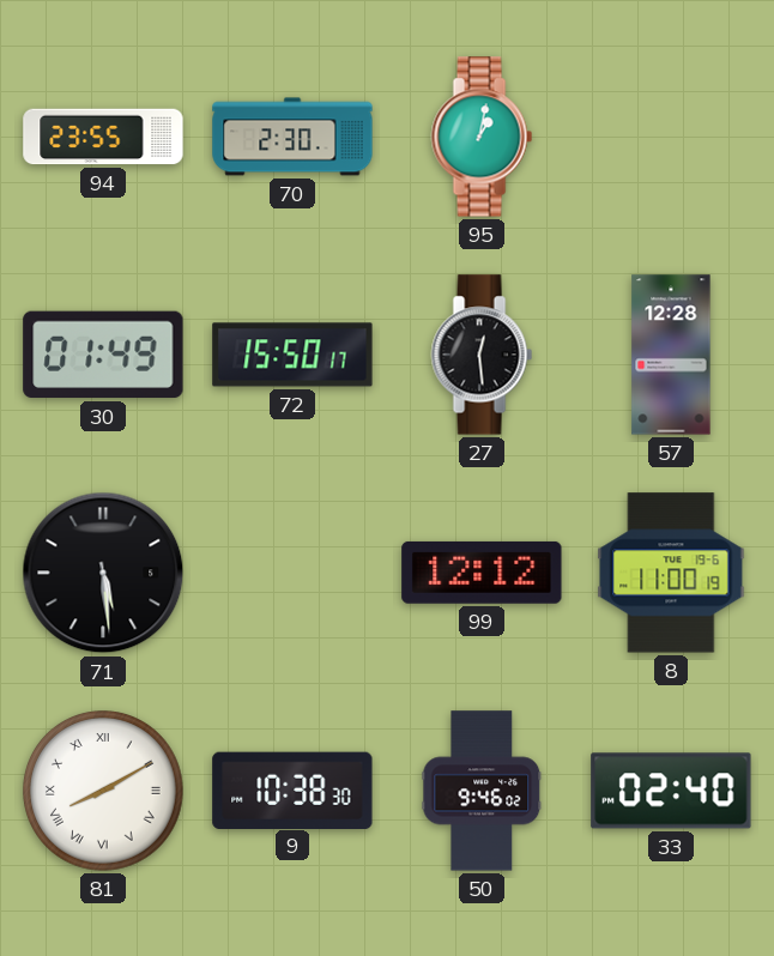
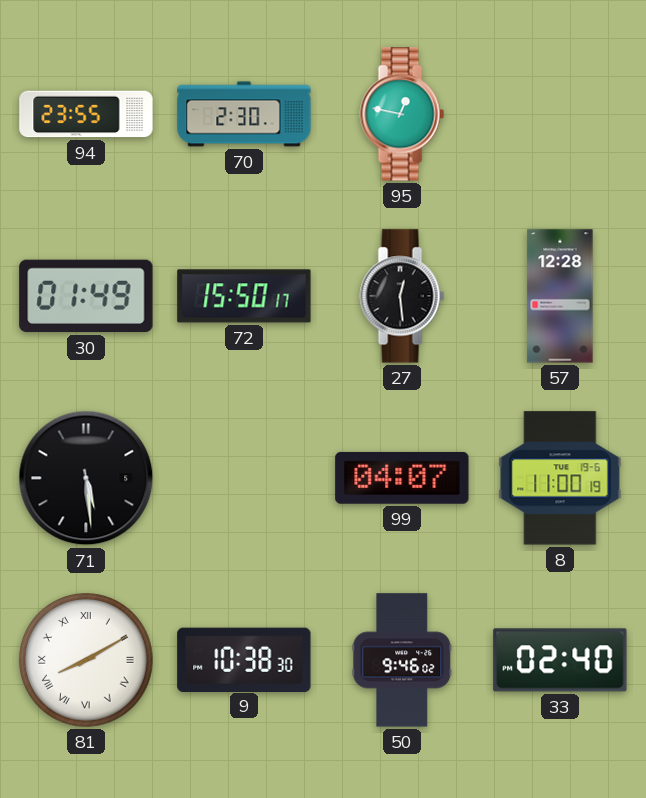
95: 1:02 -> 12:47
99: 12:12 -> 04:07
